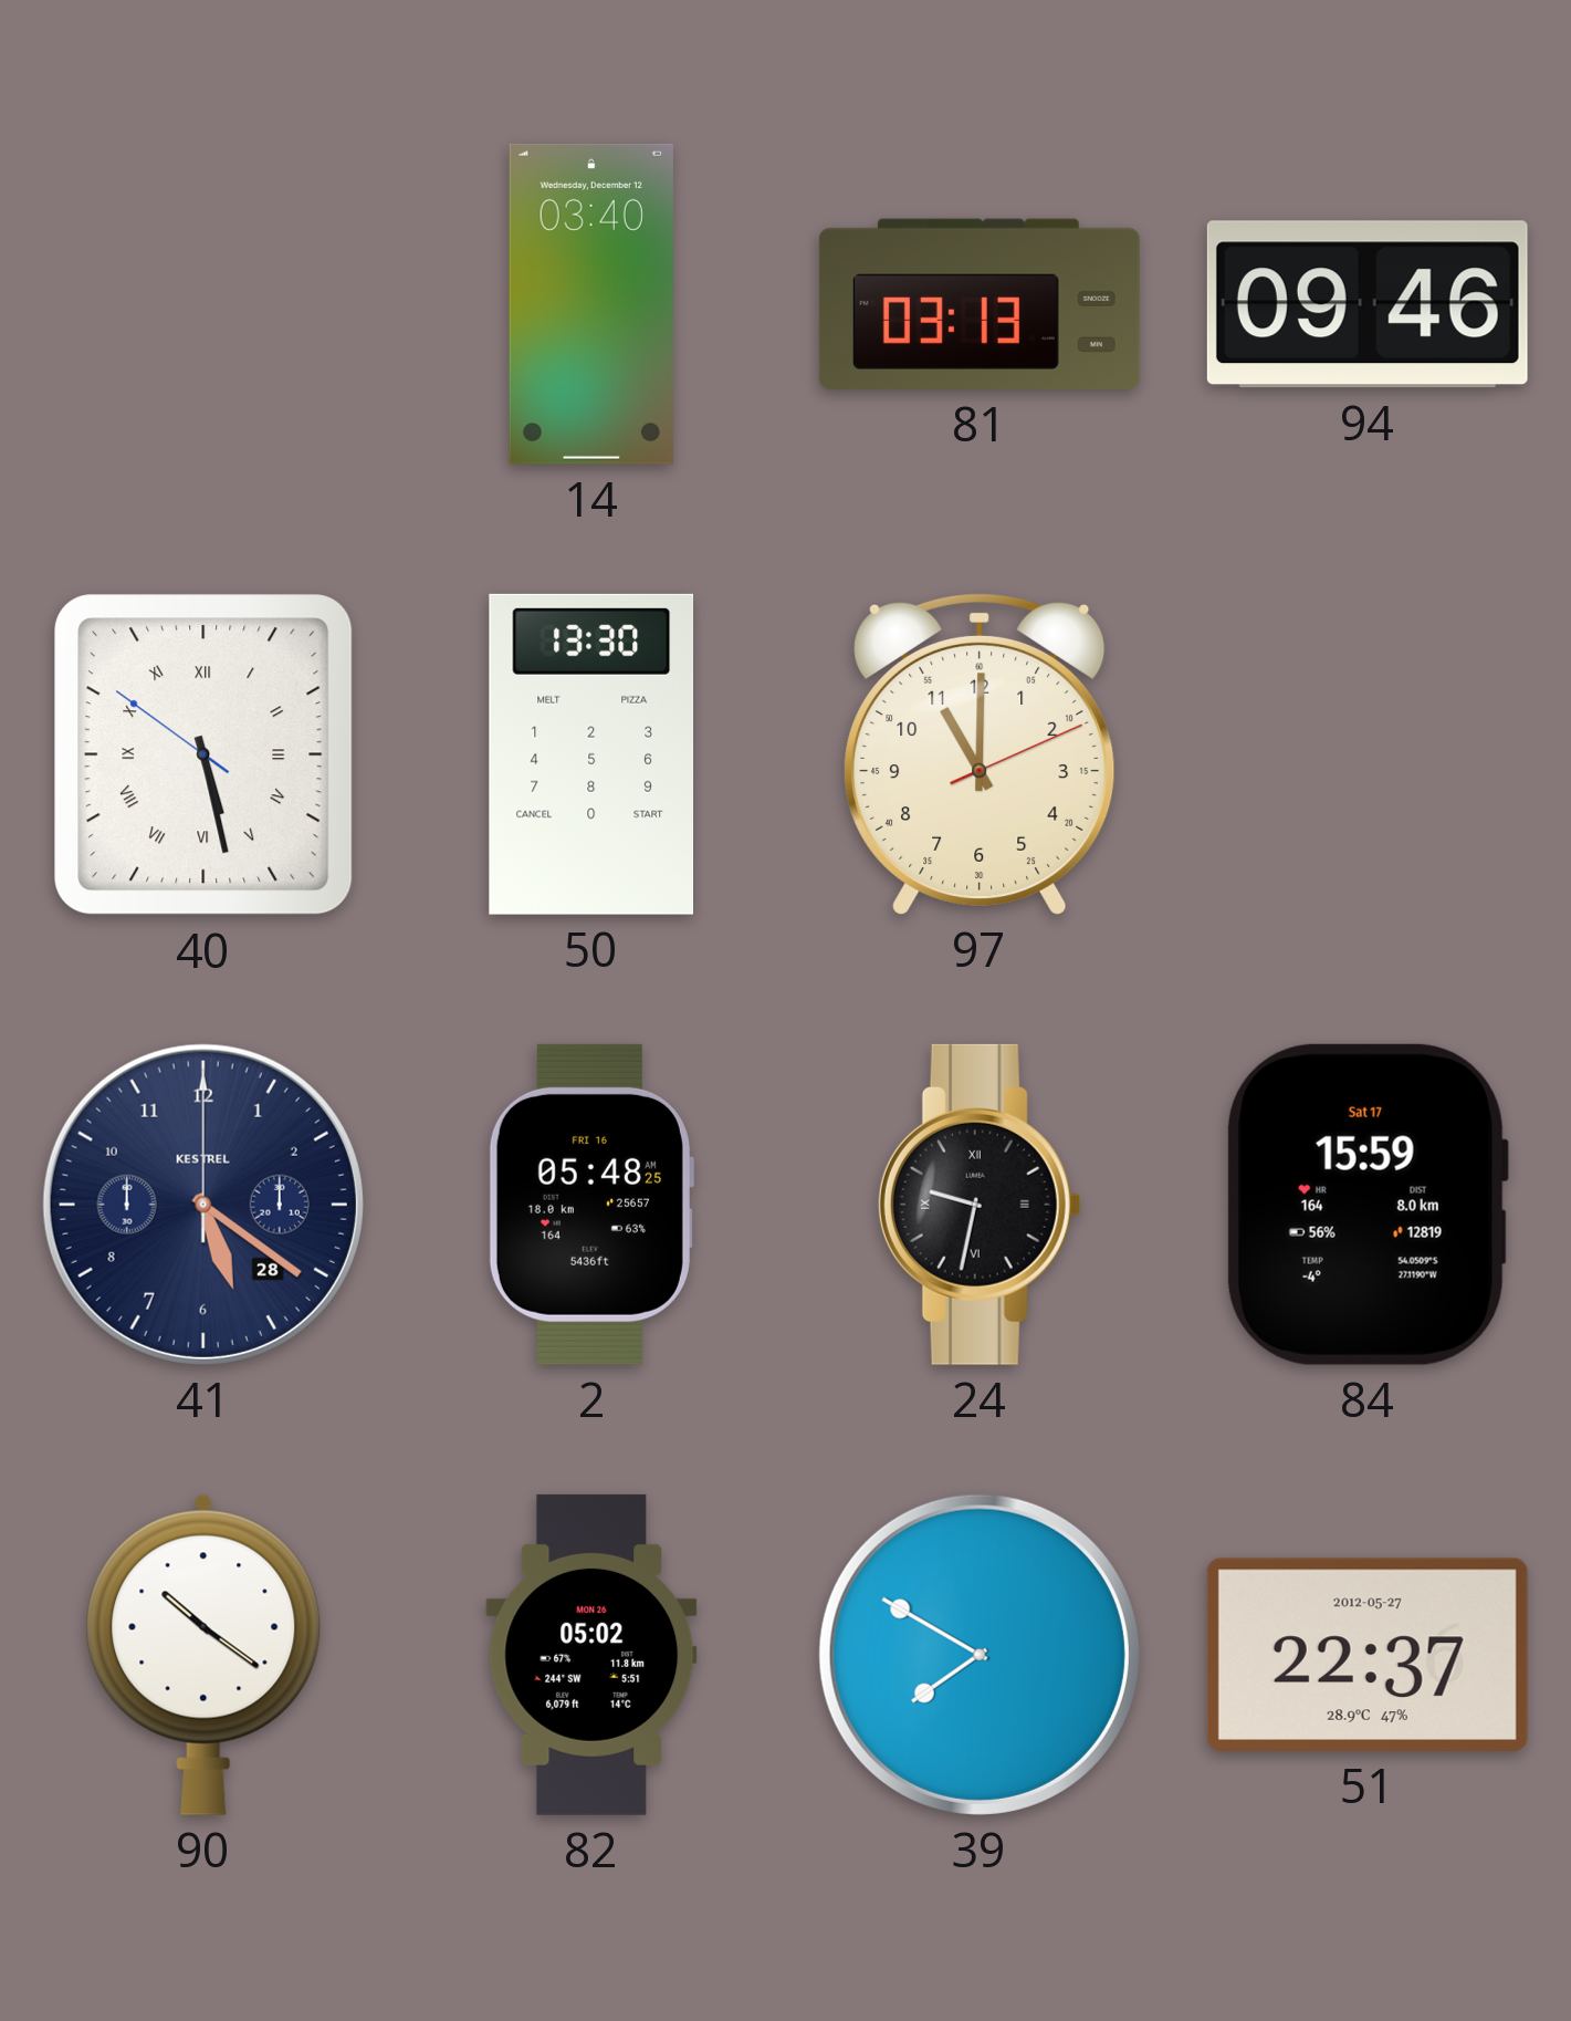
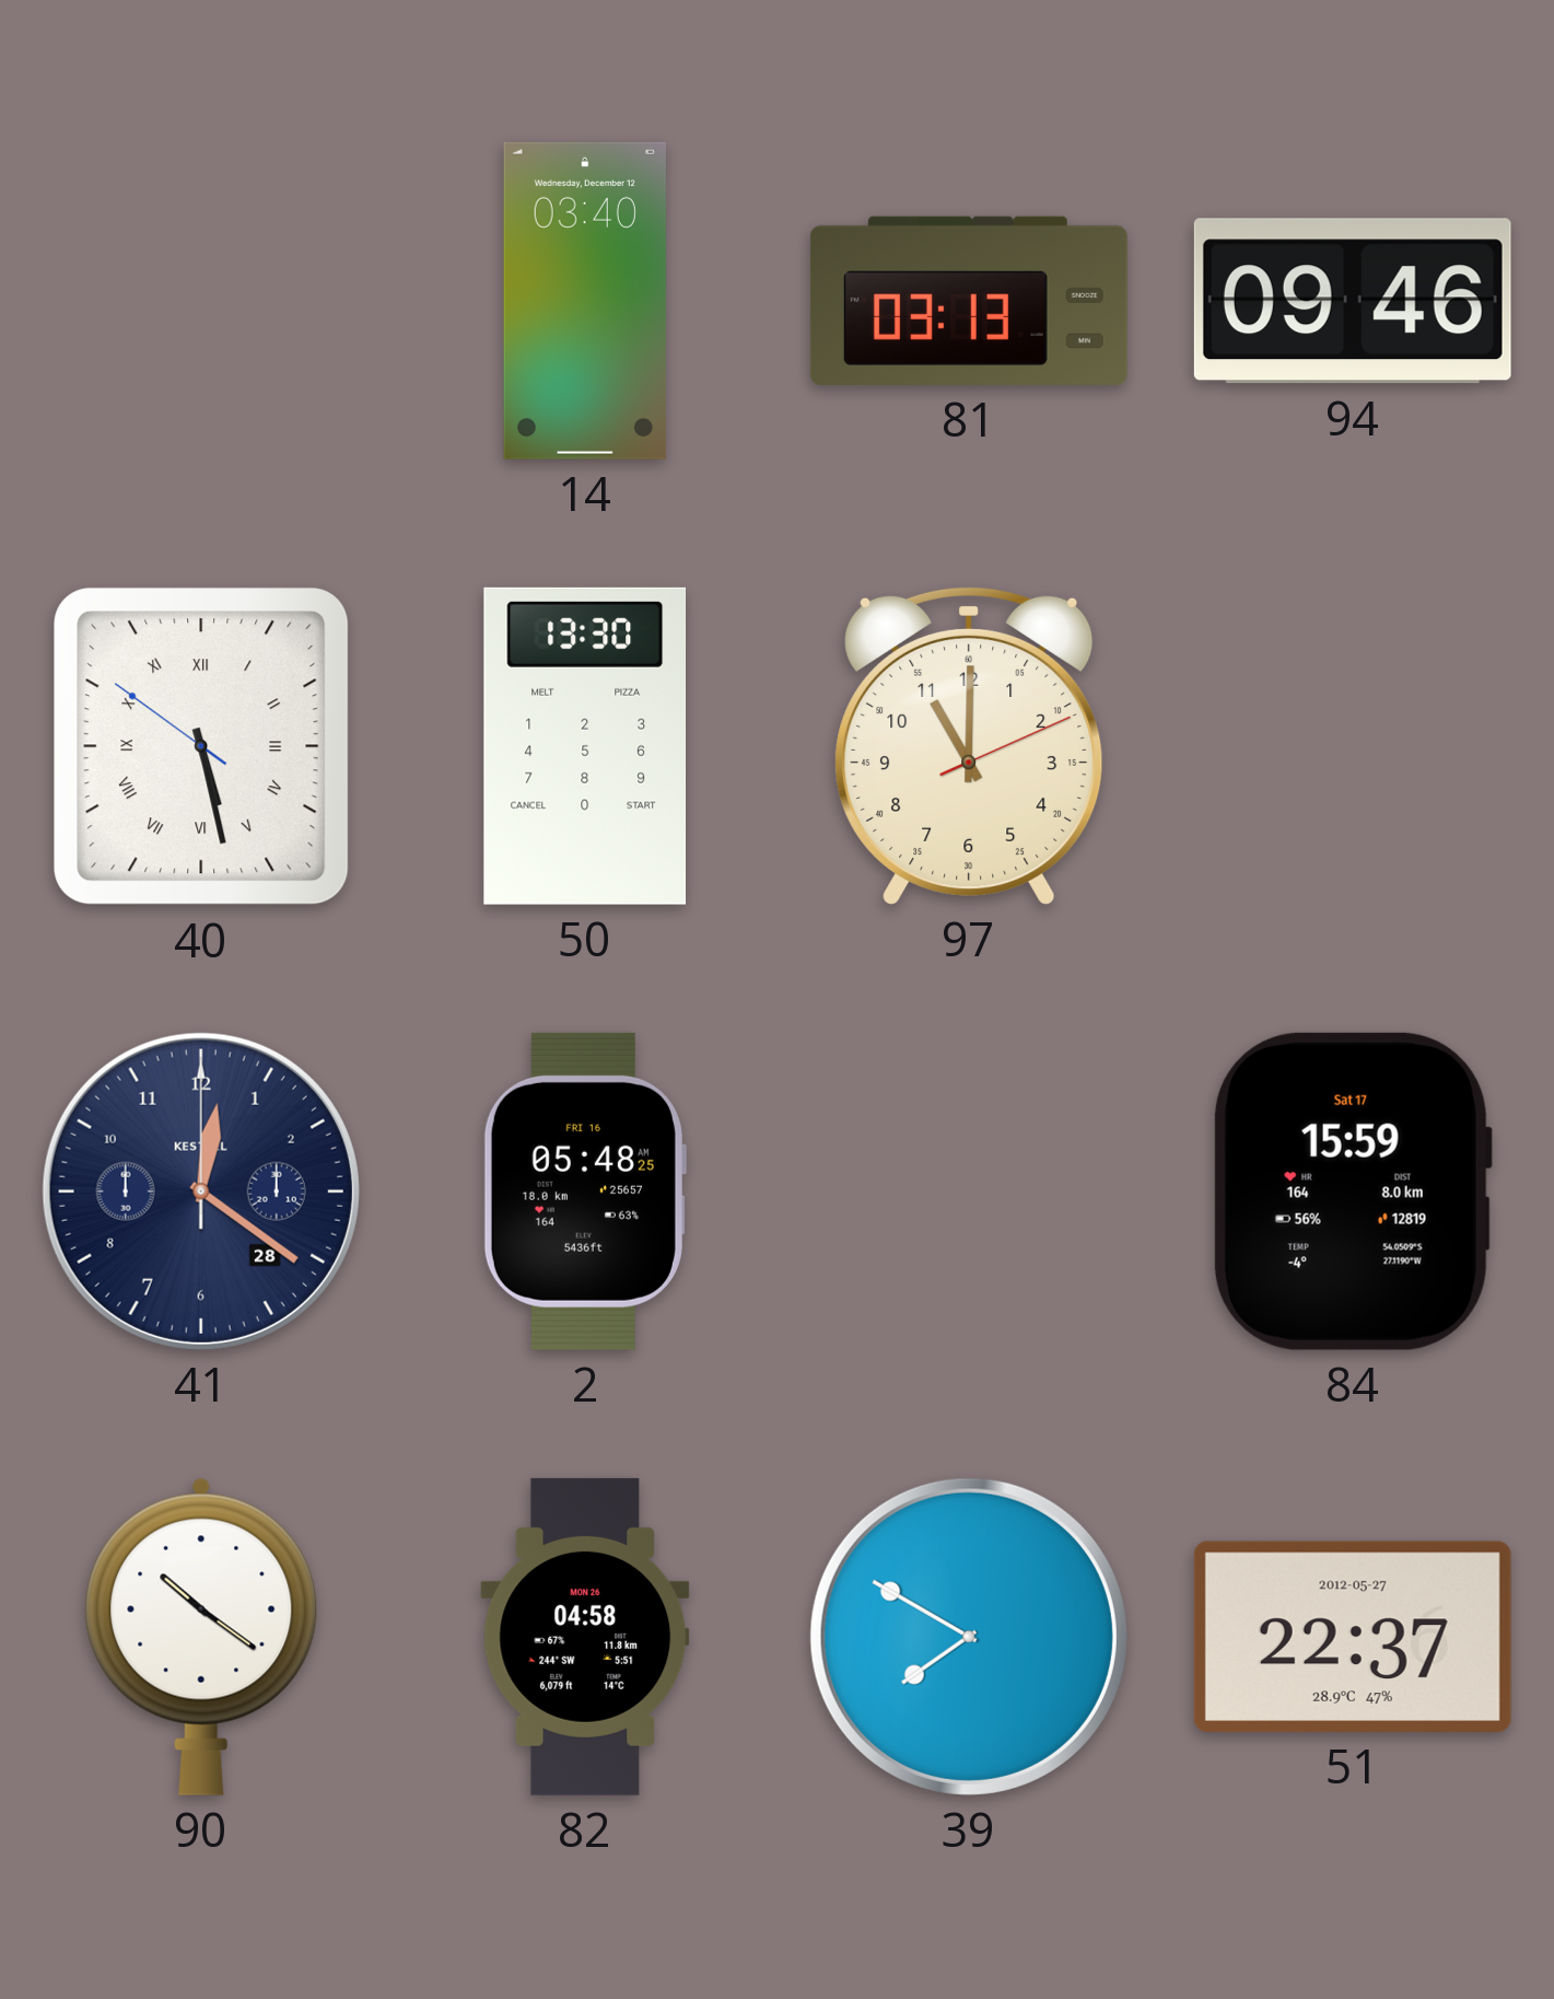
41: 5:21 -> 12:21
24: 9:32 -> none
82: 05:02 -> 04:58
